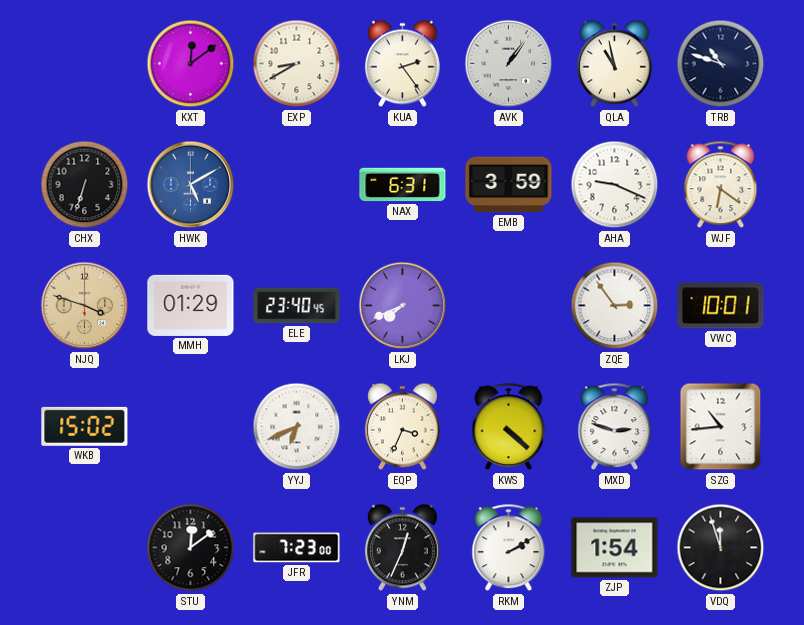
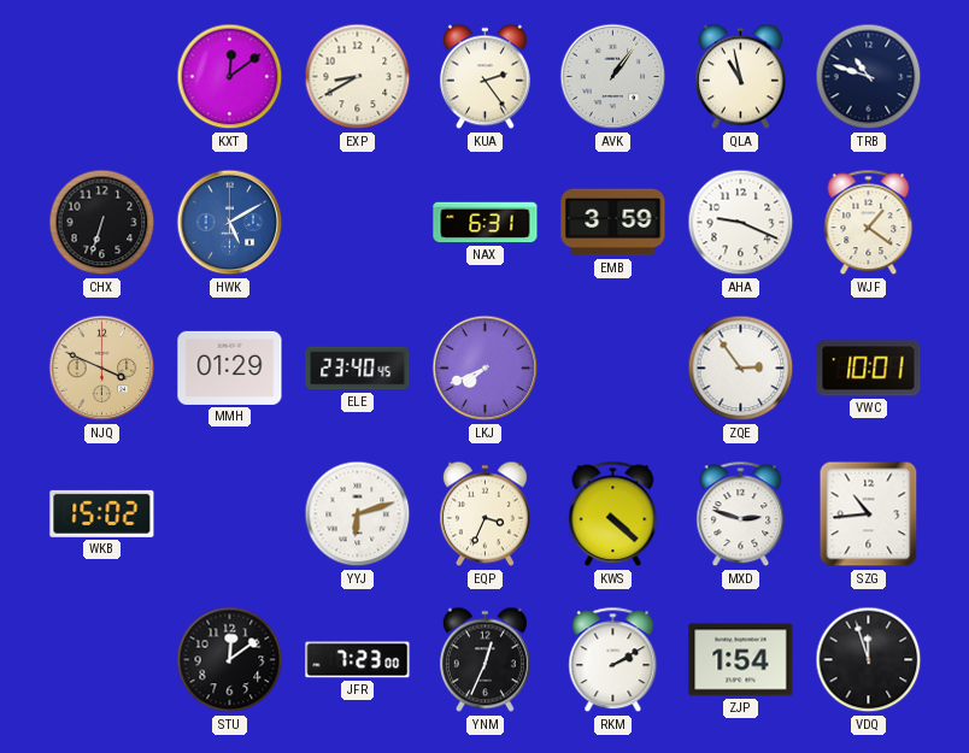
WJF: 6:21 -> 1:21
NJQ: 3:48 -> 3:49
YYJ: 6:41 -> 6:12
